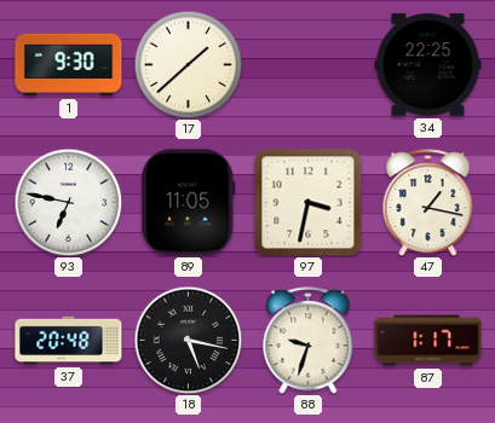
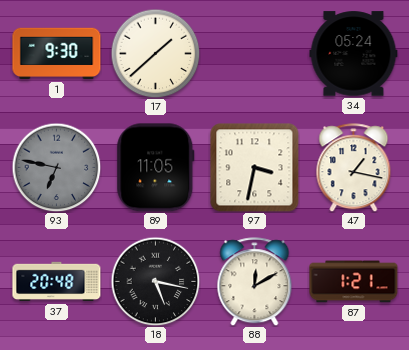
34: 22:25 -> 05:24
93 dial: white -> grey
88: 9:33 -> 12:10
87: 1:17 -> 1:21
